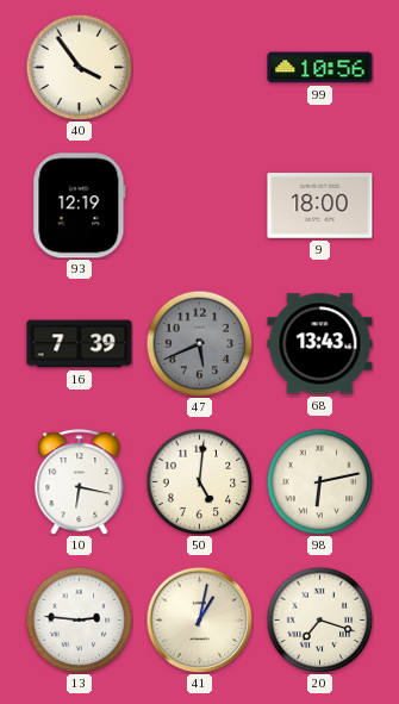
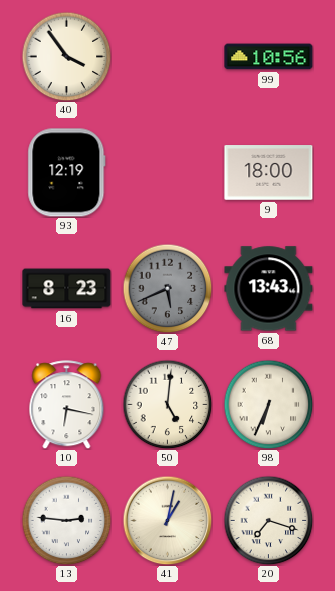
16: 7:39 -> 8:23
98: 6:13 -> 6:34
